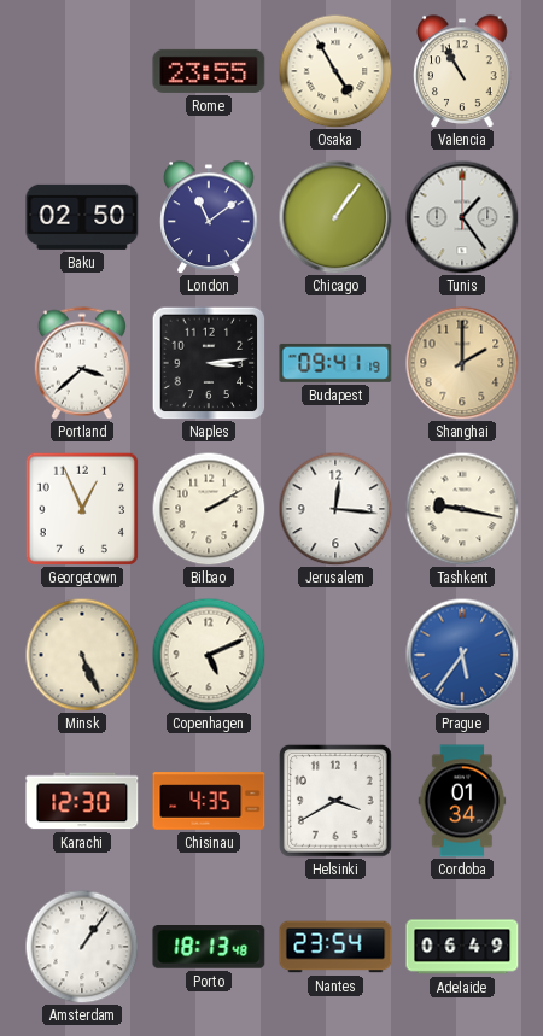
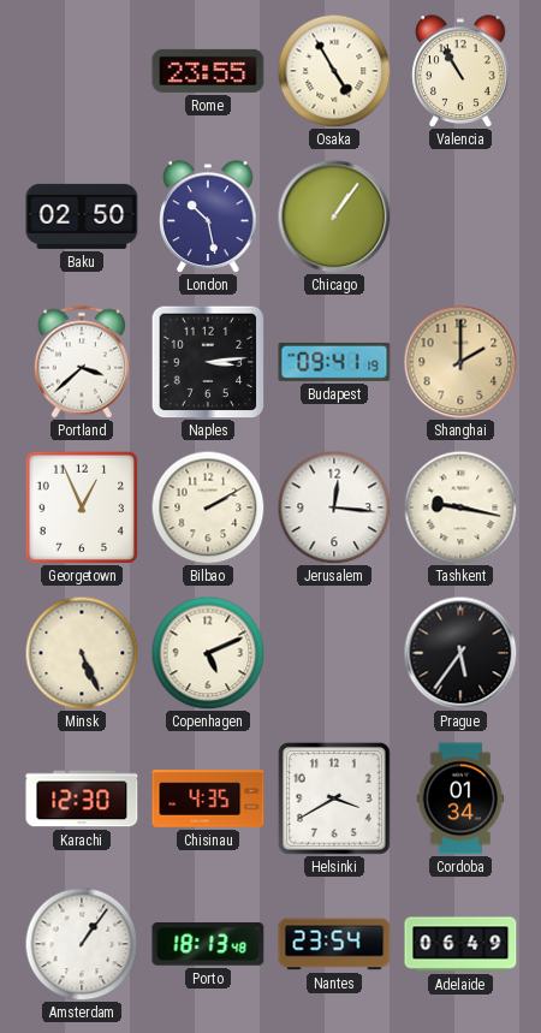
London: 11:09 -> 10:28
Tunis: 1:24 -> none
Prague dial: blue -> black
